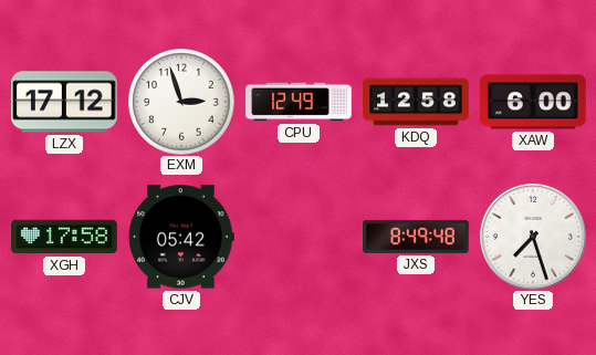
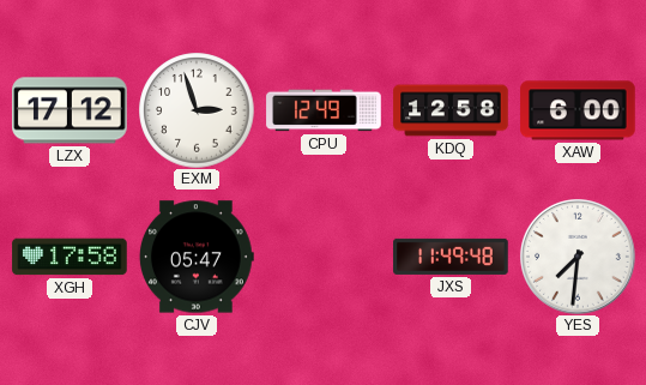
CJV: 05:42 -> 05:47
JXS: 8:49 -> 11:49
YES: 7:27 -> 7:31
